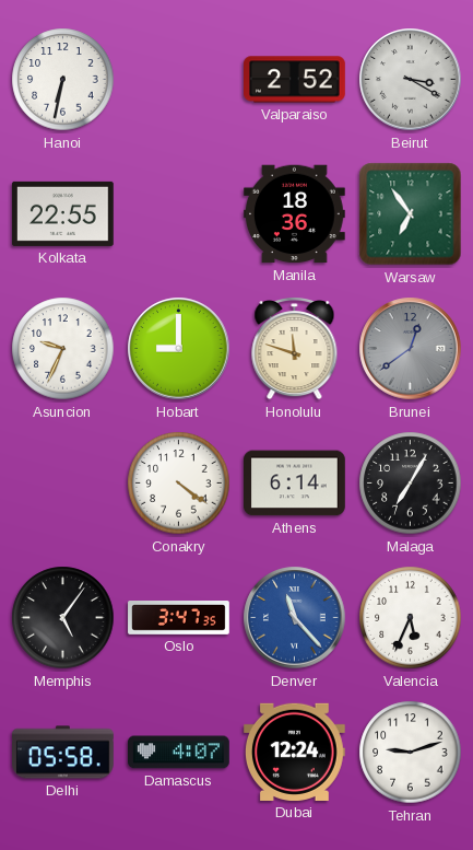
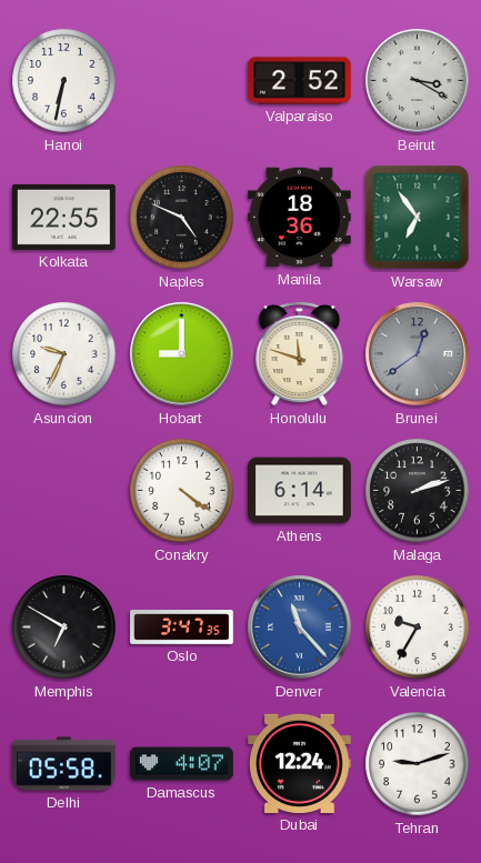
Naples: none -> 4:49
Malaga: 7:05 -> 2:12
Memphis: 5:06 -> 6:50
Valencia: 5:34 -> 9:35
